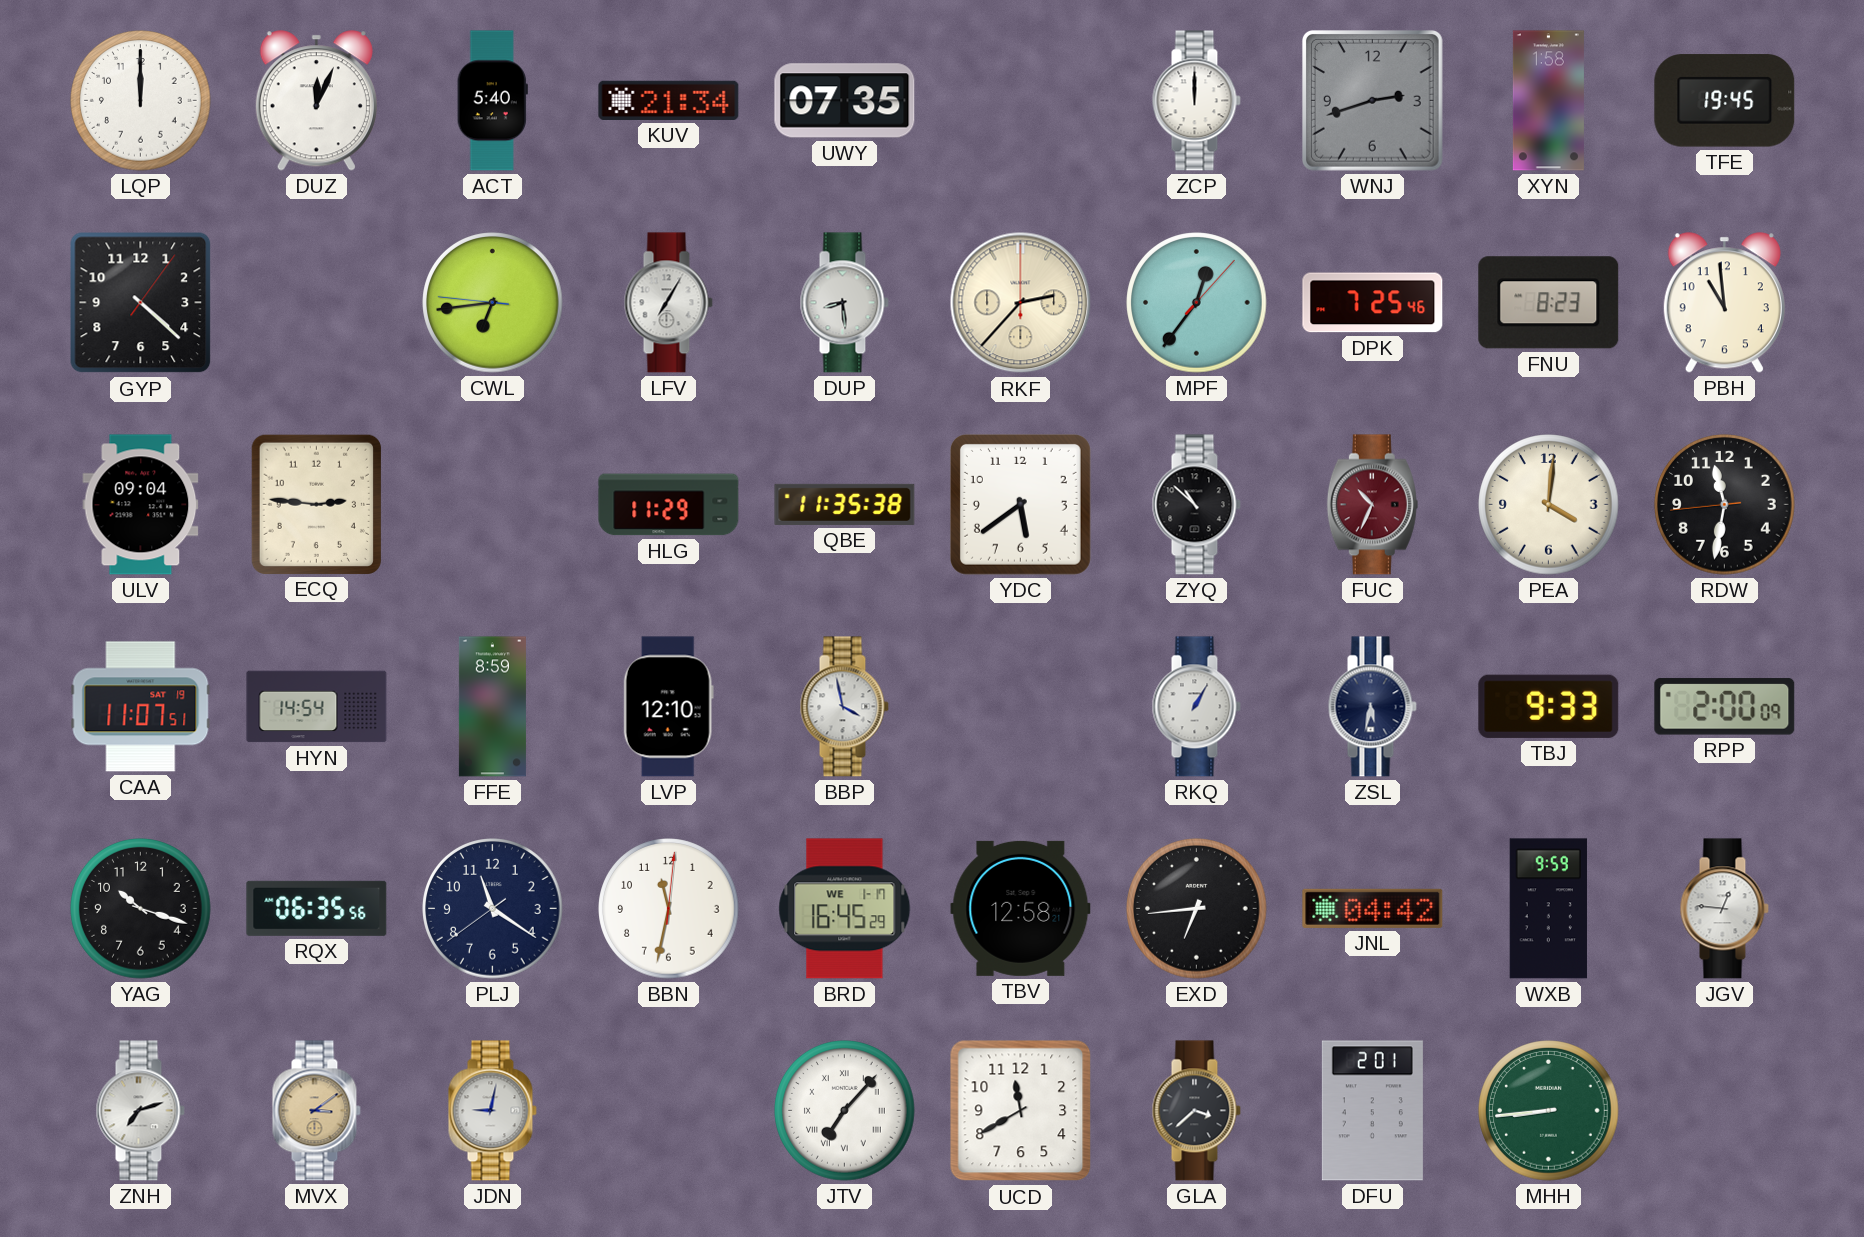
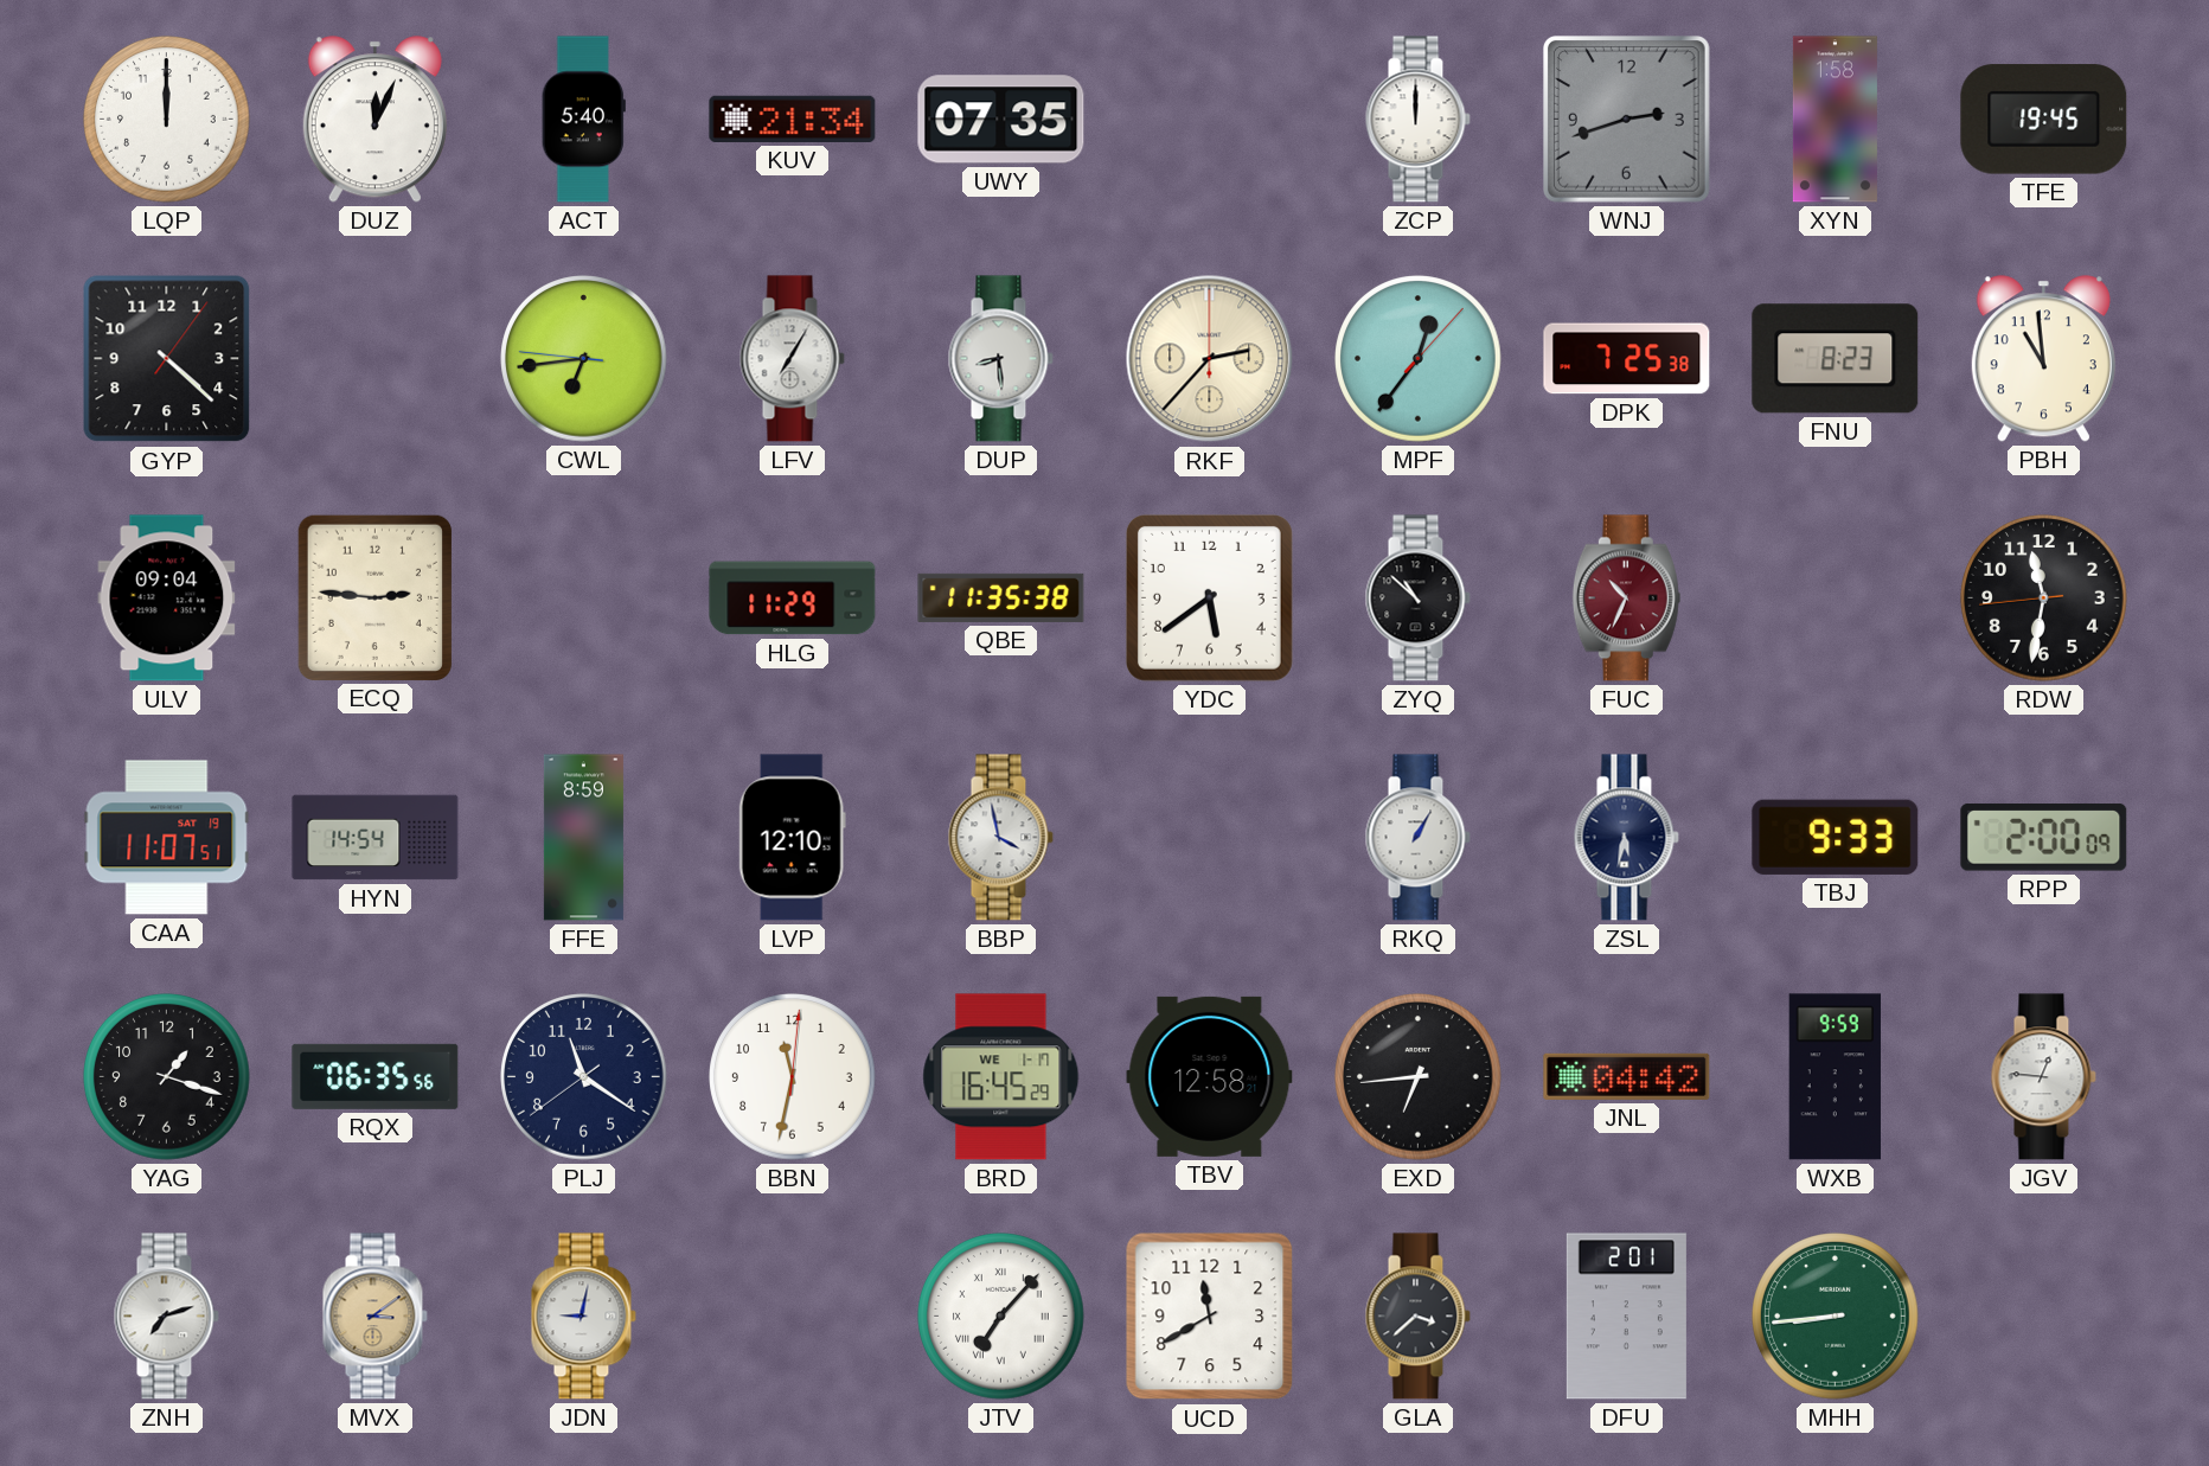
DPK: 7:25:46 -> 7:25:38
PEA: 4:01 -> none
YAG: 10:18 -> 1:18
